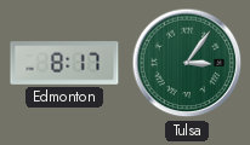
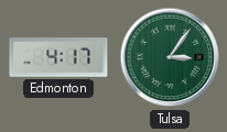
Edmonton: 8:17 -> 4:17
